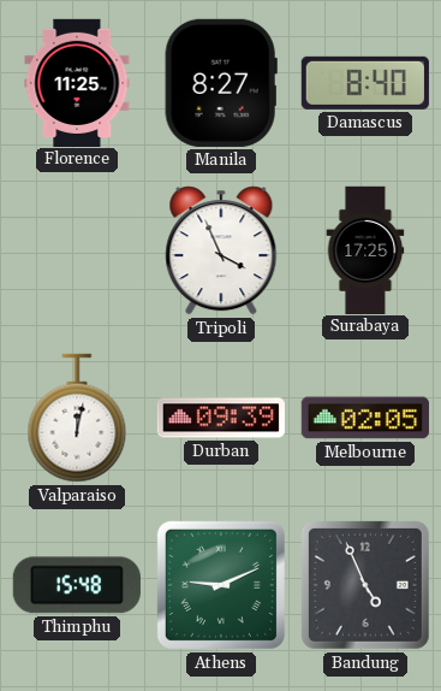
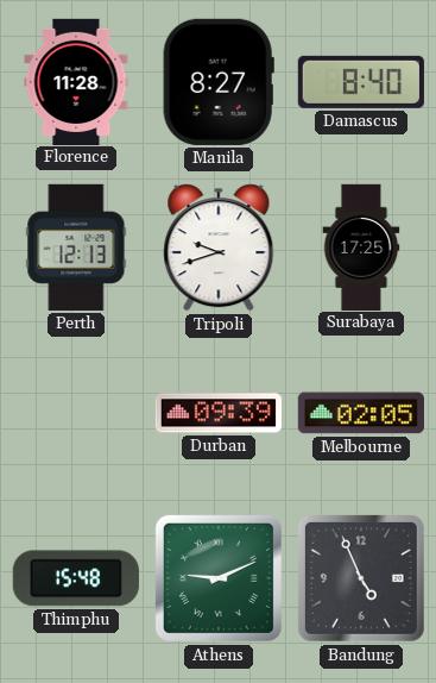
Florence: 11:25 -> 11:28
Perth: none -> 12:13
Tripoli: 3:56 -> 9:42
Valparaiso: 12:02 -> none
